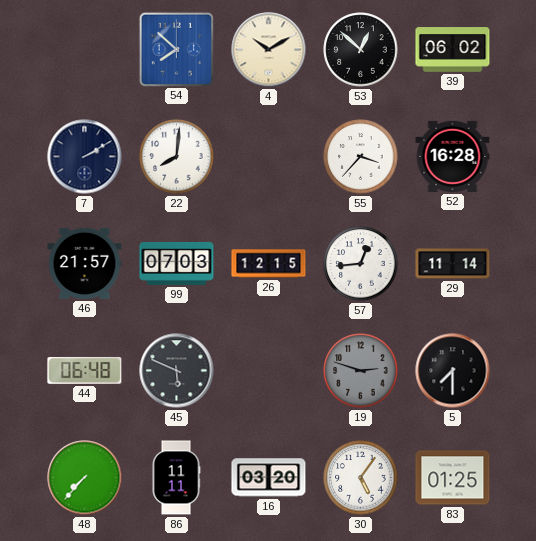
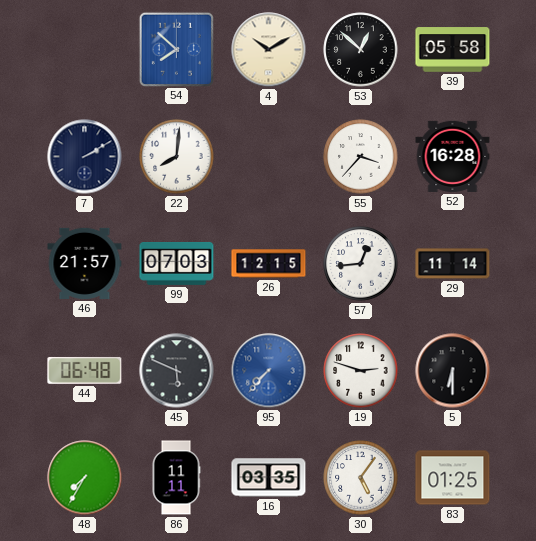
39: 06:02 -> 05:58
95: none -> 7:37
19 dial: grey -> white
5: 7:30 -> 6:30
48: 7:37 -> 7:35
16: 03:20 -> 03:35
